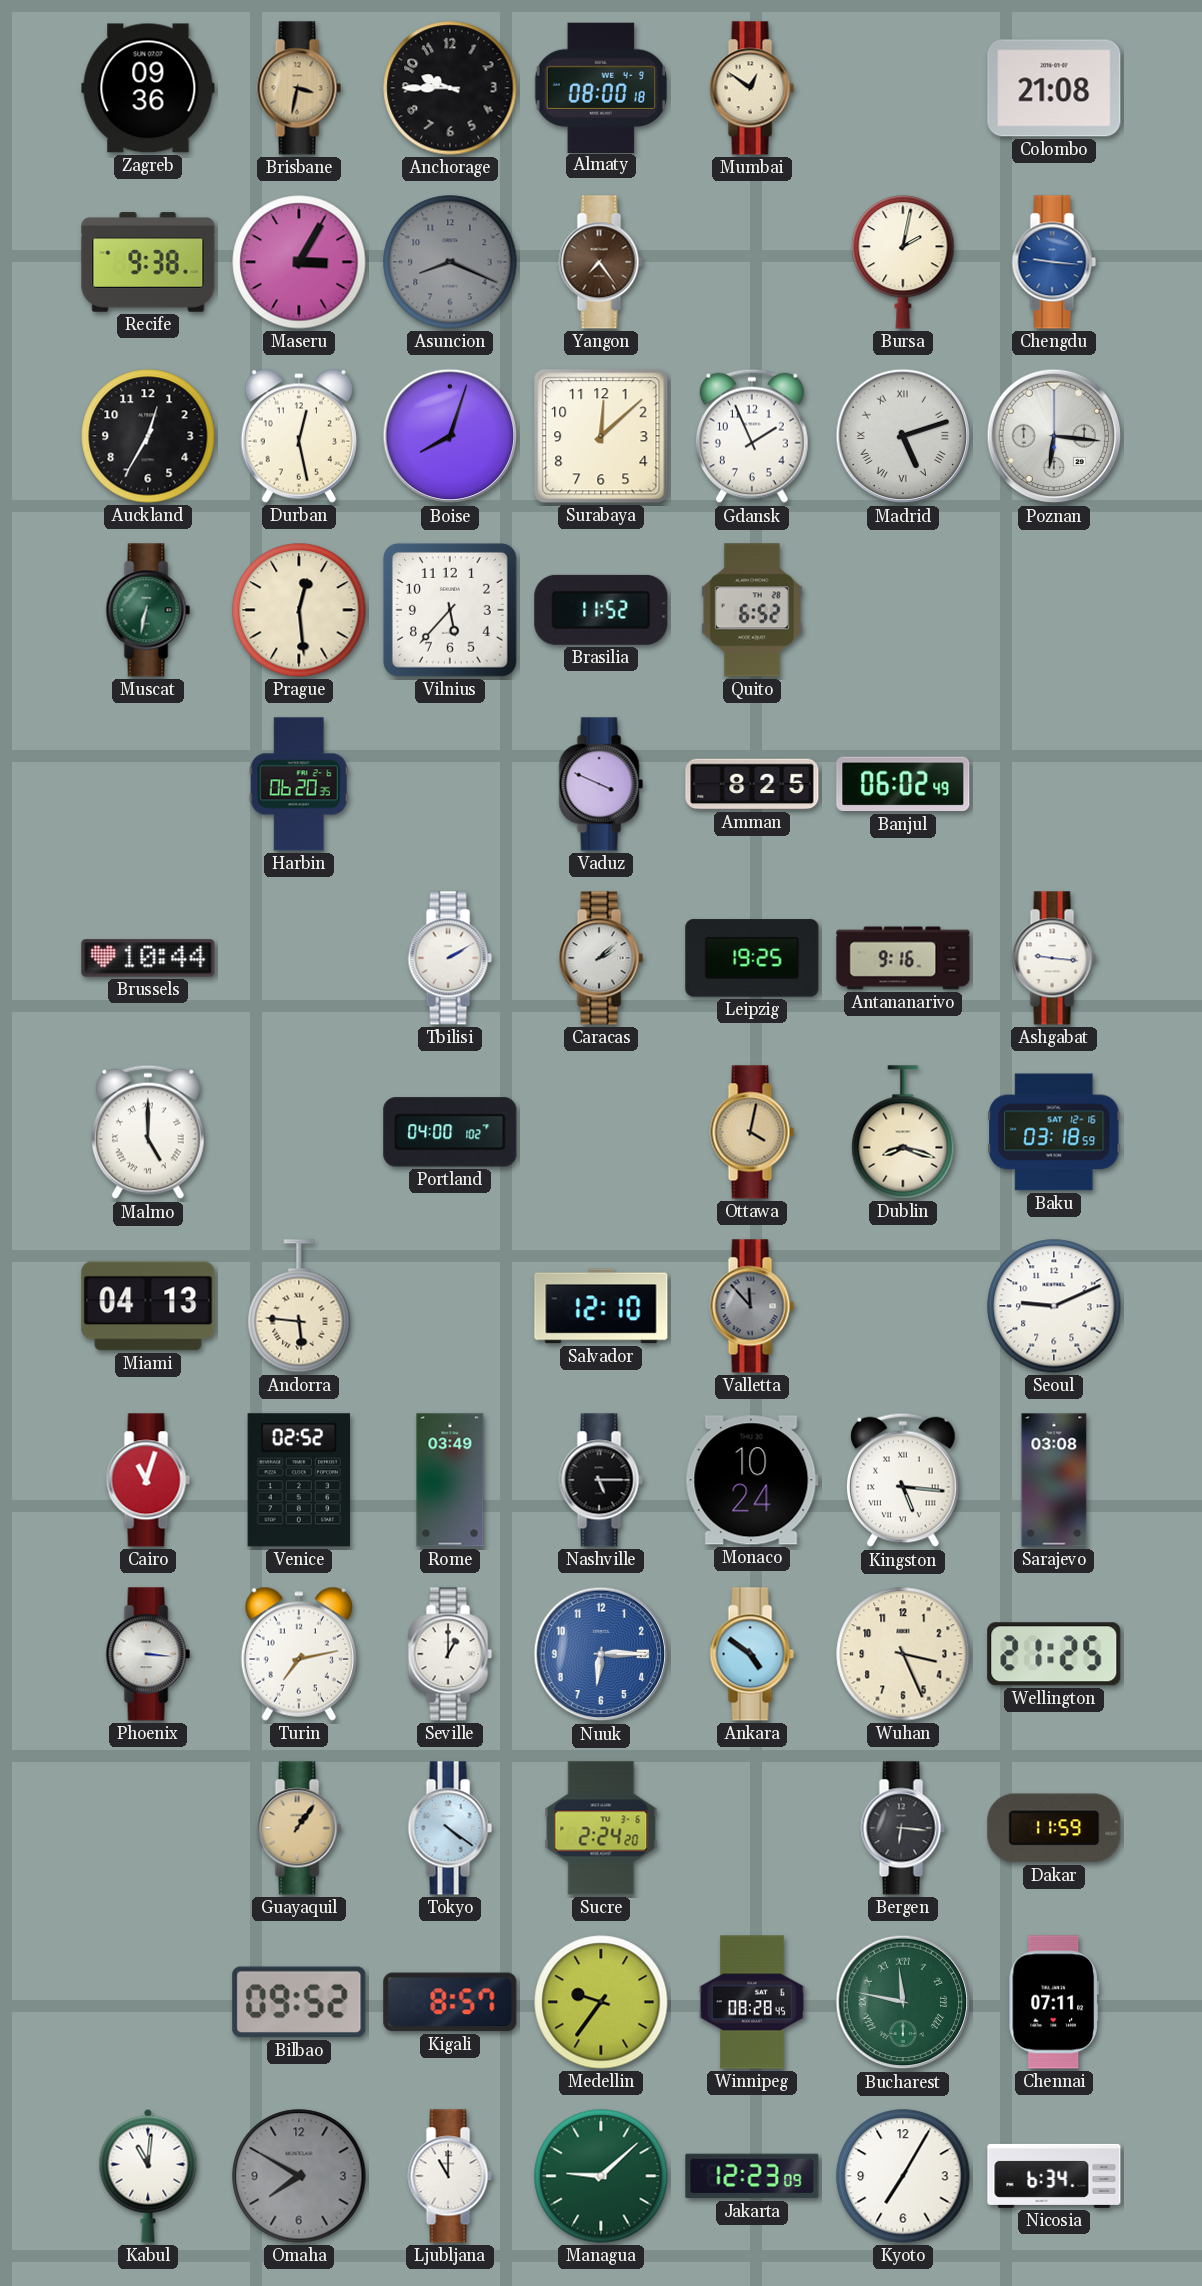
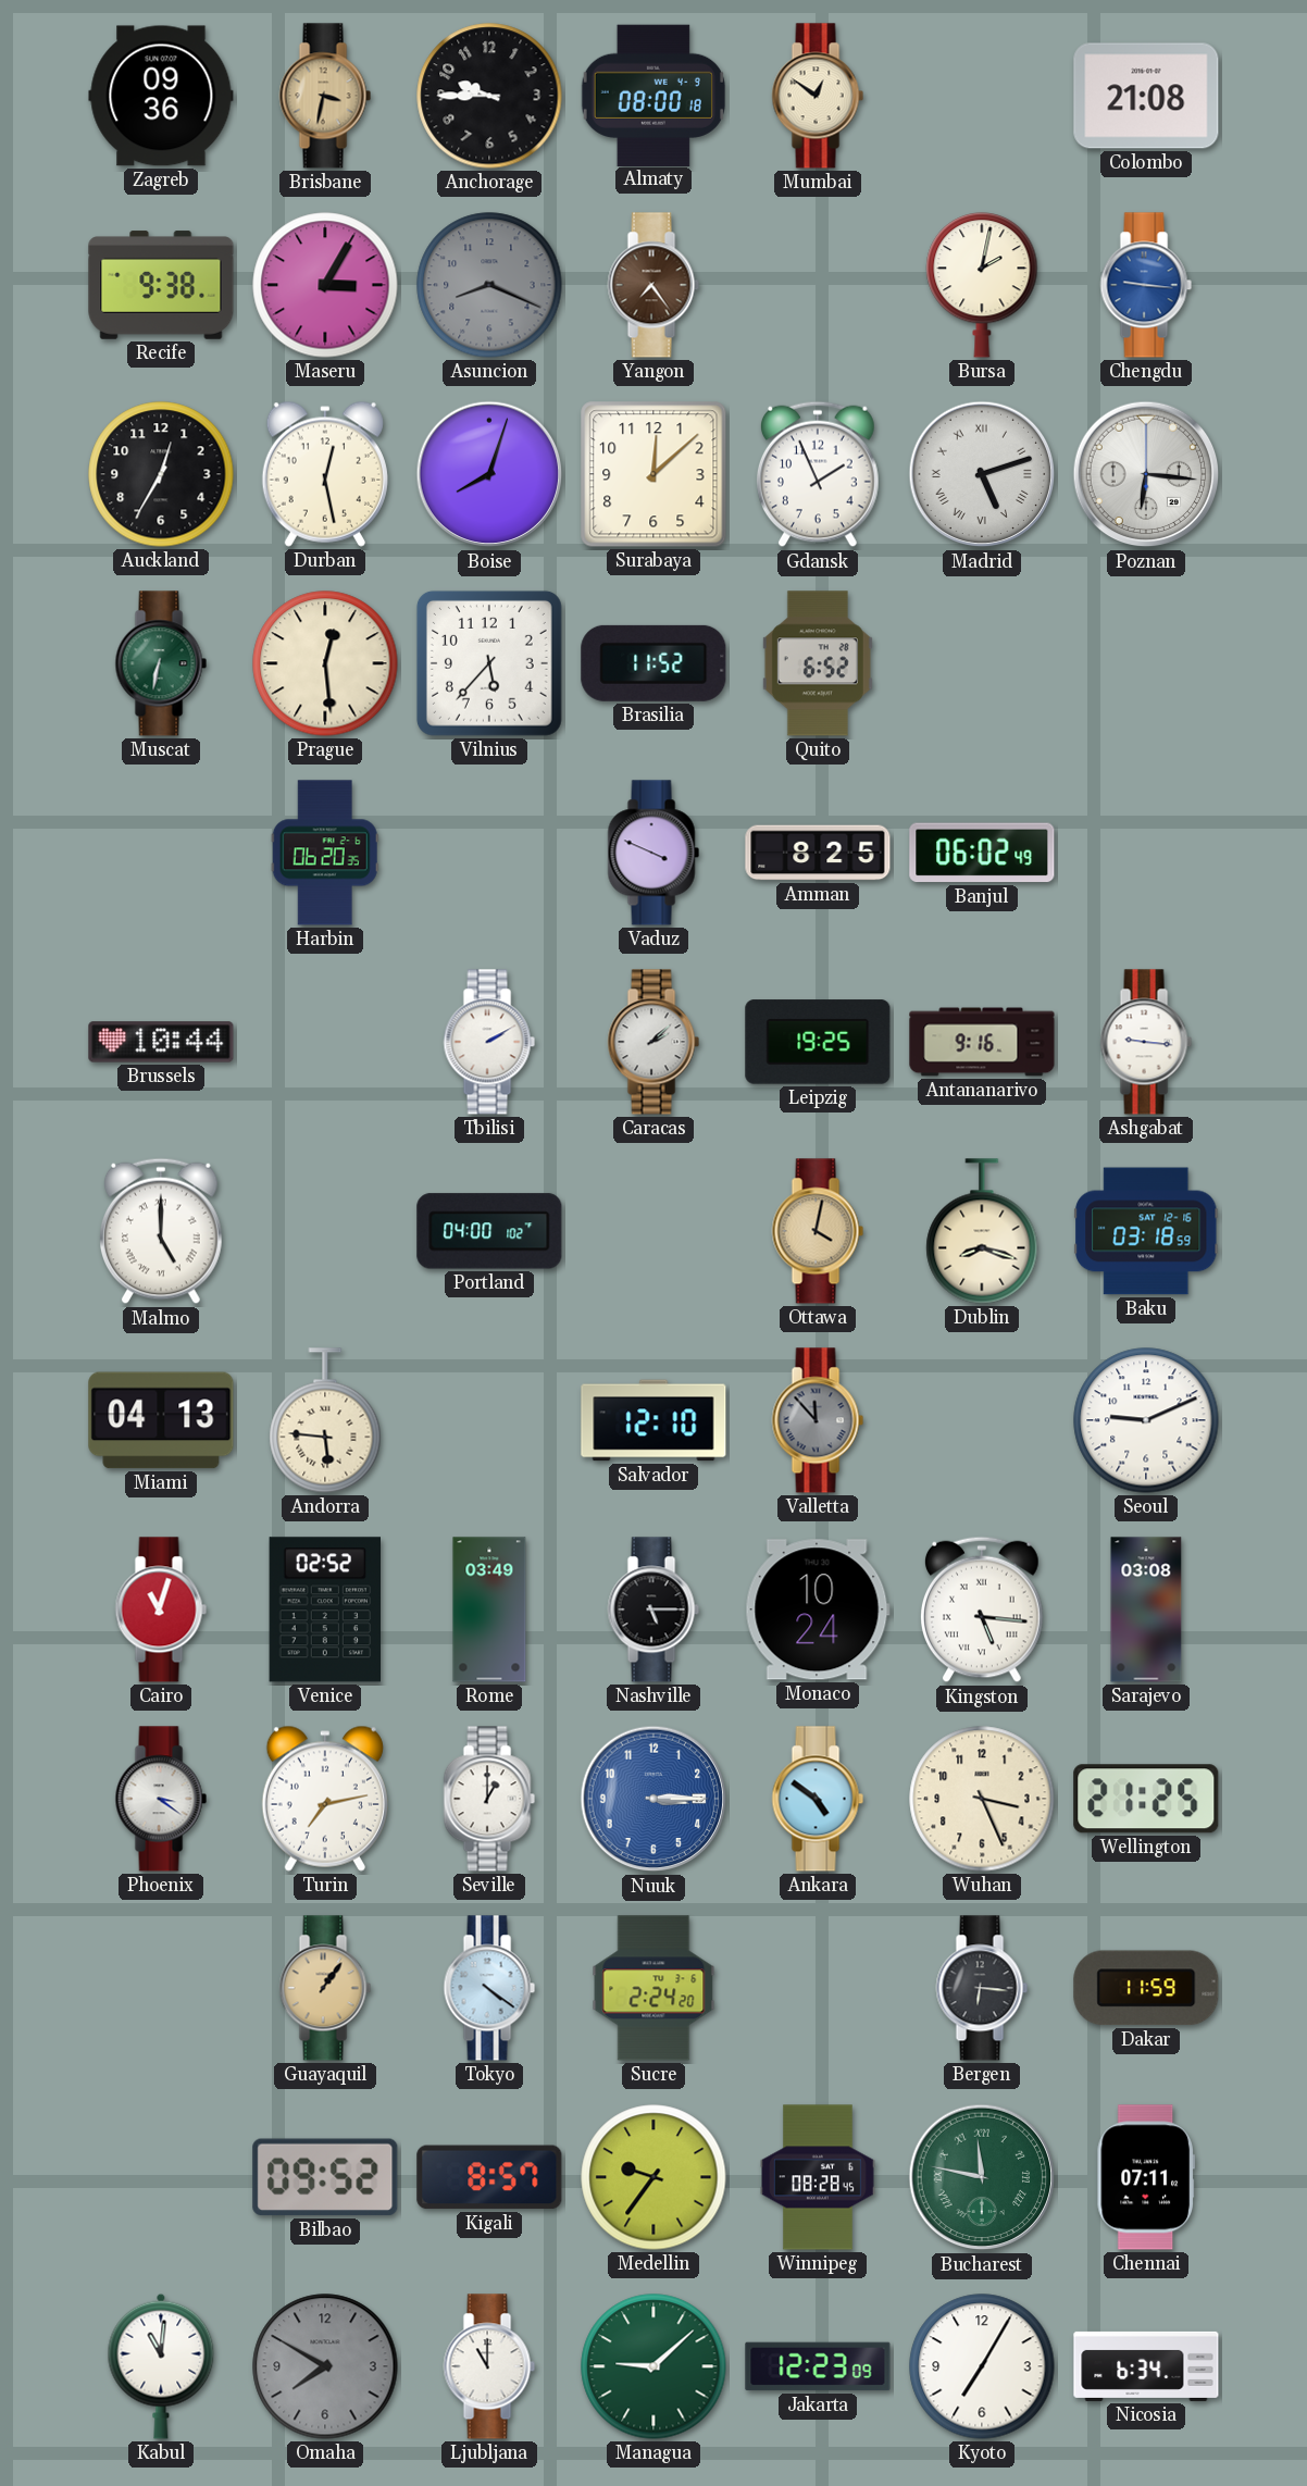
Phoenix: 3:16 -> 3:21
Nuuk: 6:15 -> 3:15
